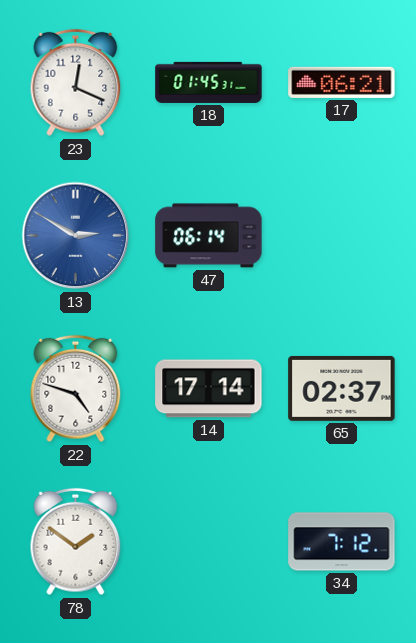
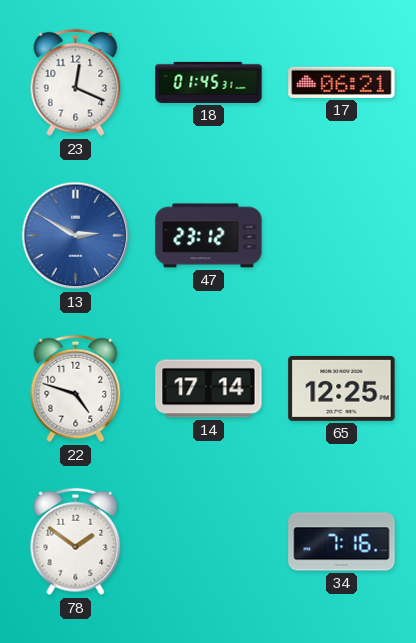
47: 06:14 -> 23:12
65: 02:37 -> 12:25
34: 7:12 -> 7:16
